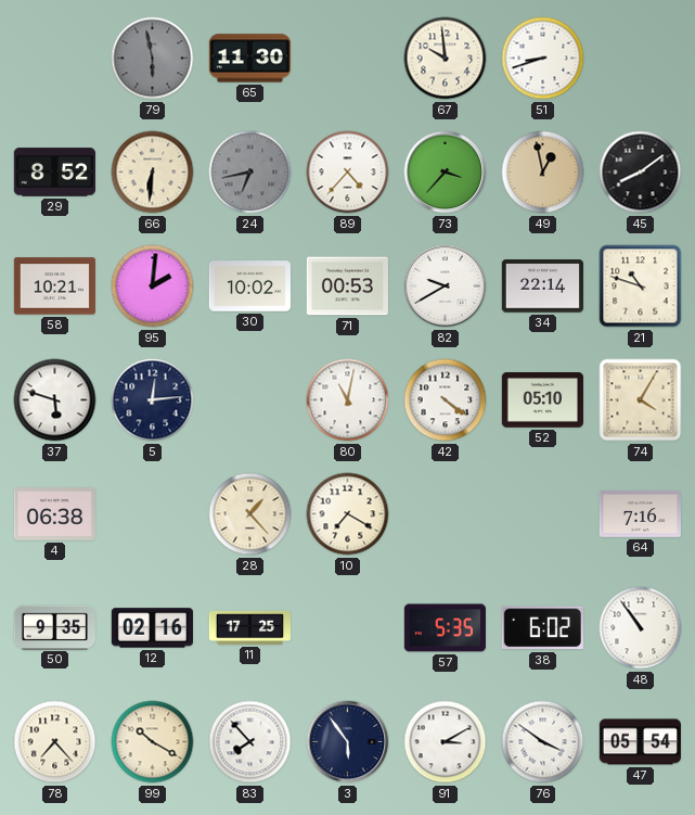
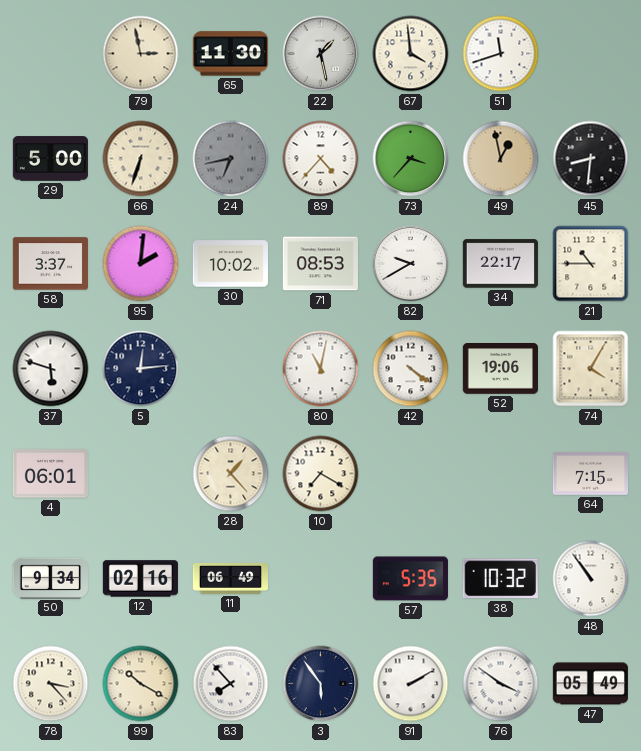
79: 5:58 -> 2:58
79 dial: grey -> cream
22: none -> 1:28
67: 9:59 -> 3:59
51: 8:42 -> 11:42
29: 8:52 -> 5:00
66: 6:31 -> 6:33
45: 8:09 -> 8:31
58: 10:21 -> 3:37
71: 00:53 -> 08:53
34: 22:14 -> 22:17
21: 10:48 -> 10:45
52: 05:10 -> 19:06
4: 06:38 -> 06:01
64: 7:16 -> 7:15
50: 9:35 -> 9:34
11: 17:25 -> 06:49
38: 6:02 -> 10:32
78: 7:23 -> 3:23
91: 3:10 -> 2:10
47: 05:54 -> 05:49
